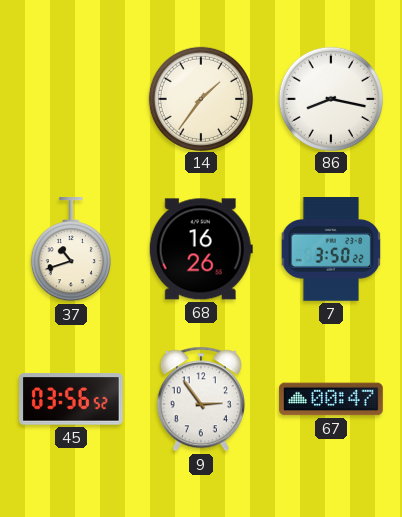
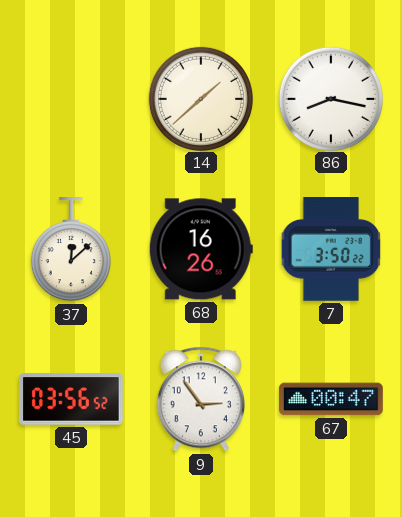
14: 1:36 -> 1:38
37: 10:42 -> 12:08
